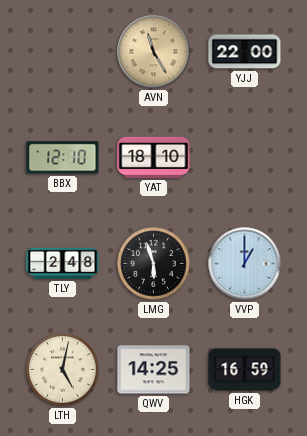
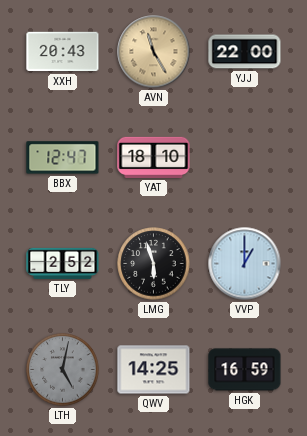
XXH: none -> 20:43
BBX: 12:10 -> 12:47
TLY: 2:48 -> 2:52
LTH dial: cream -> grey
